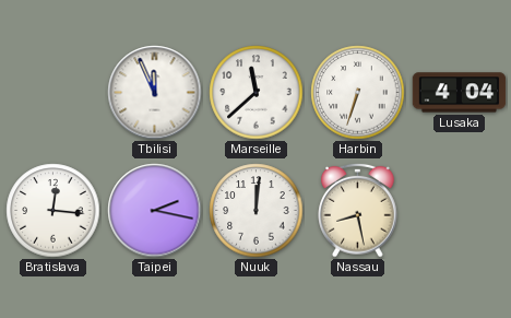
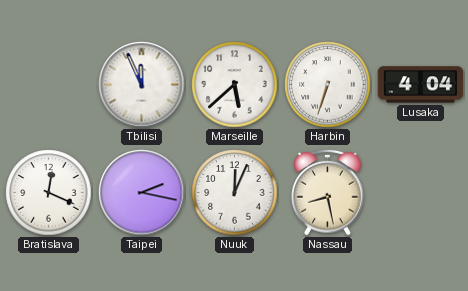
Marseille: 11:38 -> 5:38
Bratislava: 12:16 -> 12:19
Nuuk: 12:01 -> 12:04
